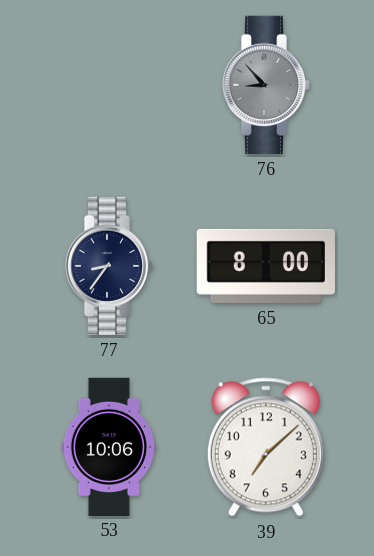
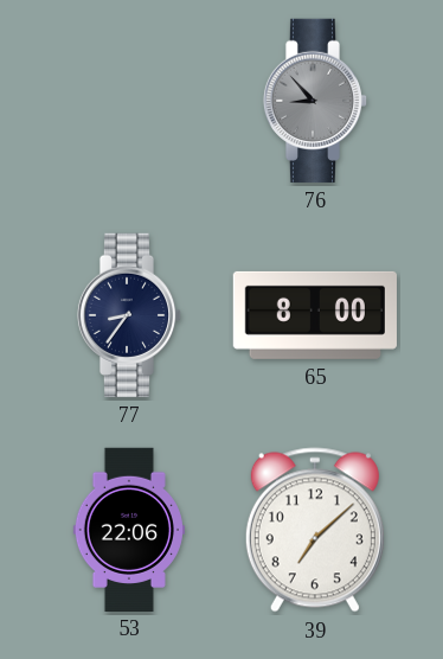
53: 10:06 -> 22:06
